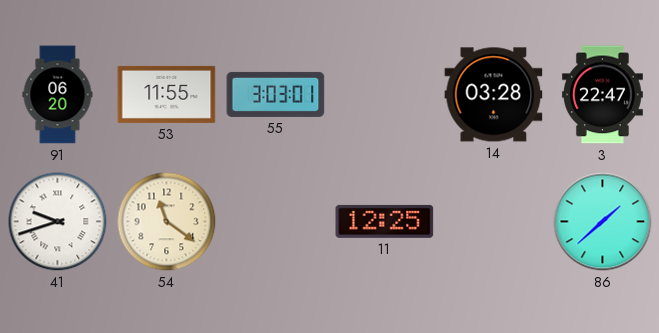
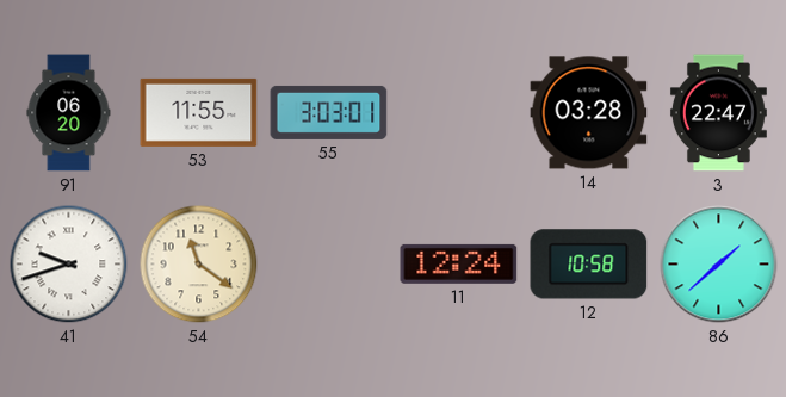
11: 12:25 -> 12:24
12: none -> 10:58
